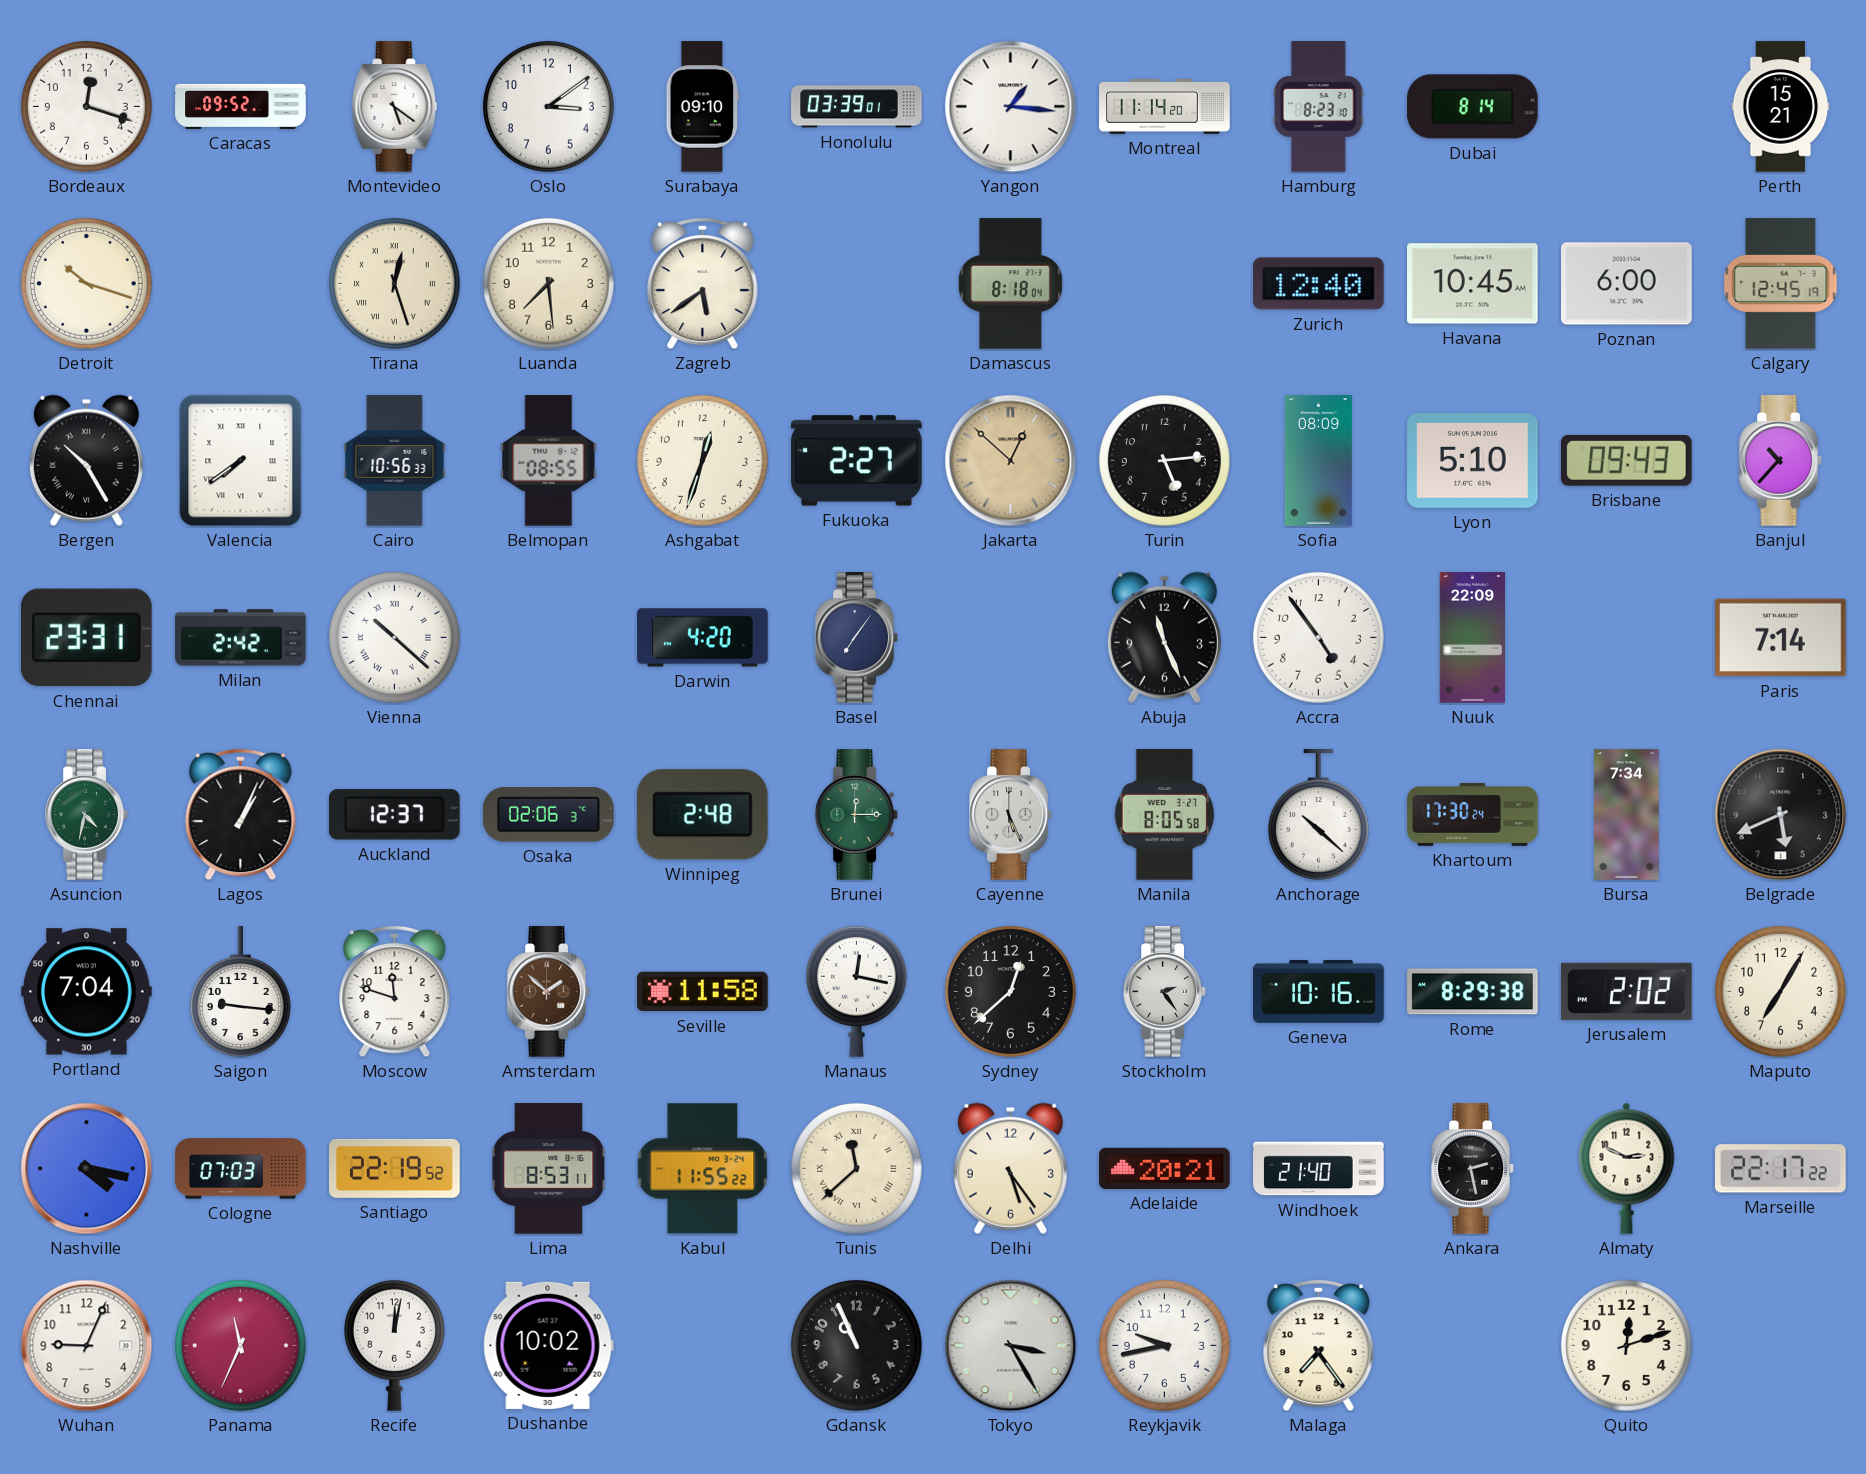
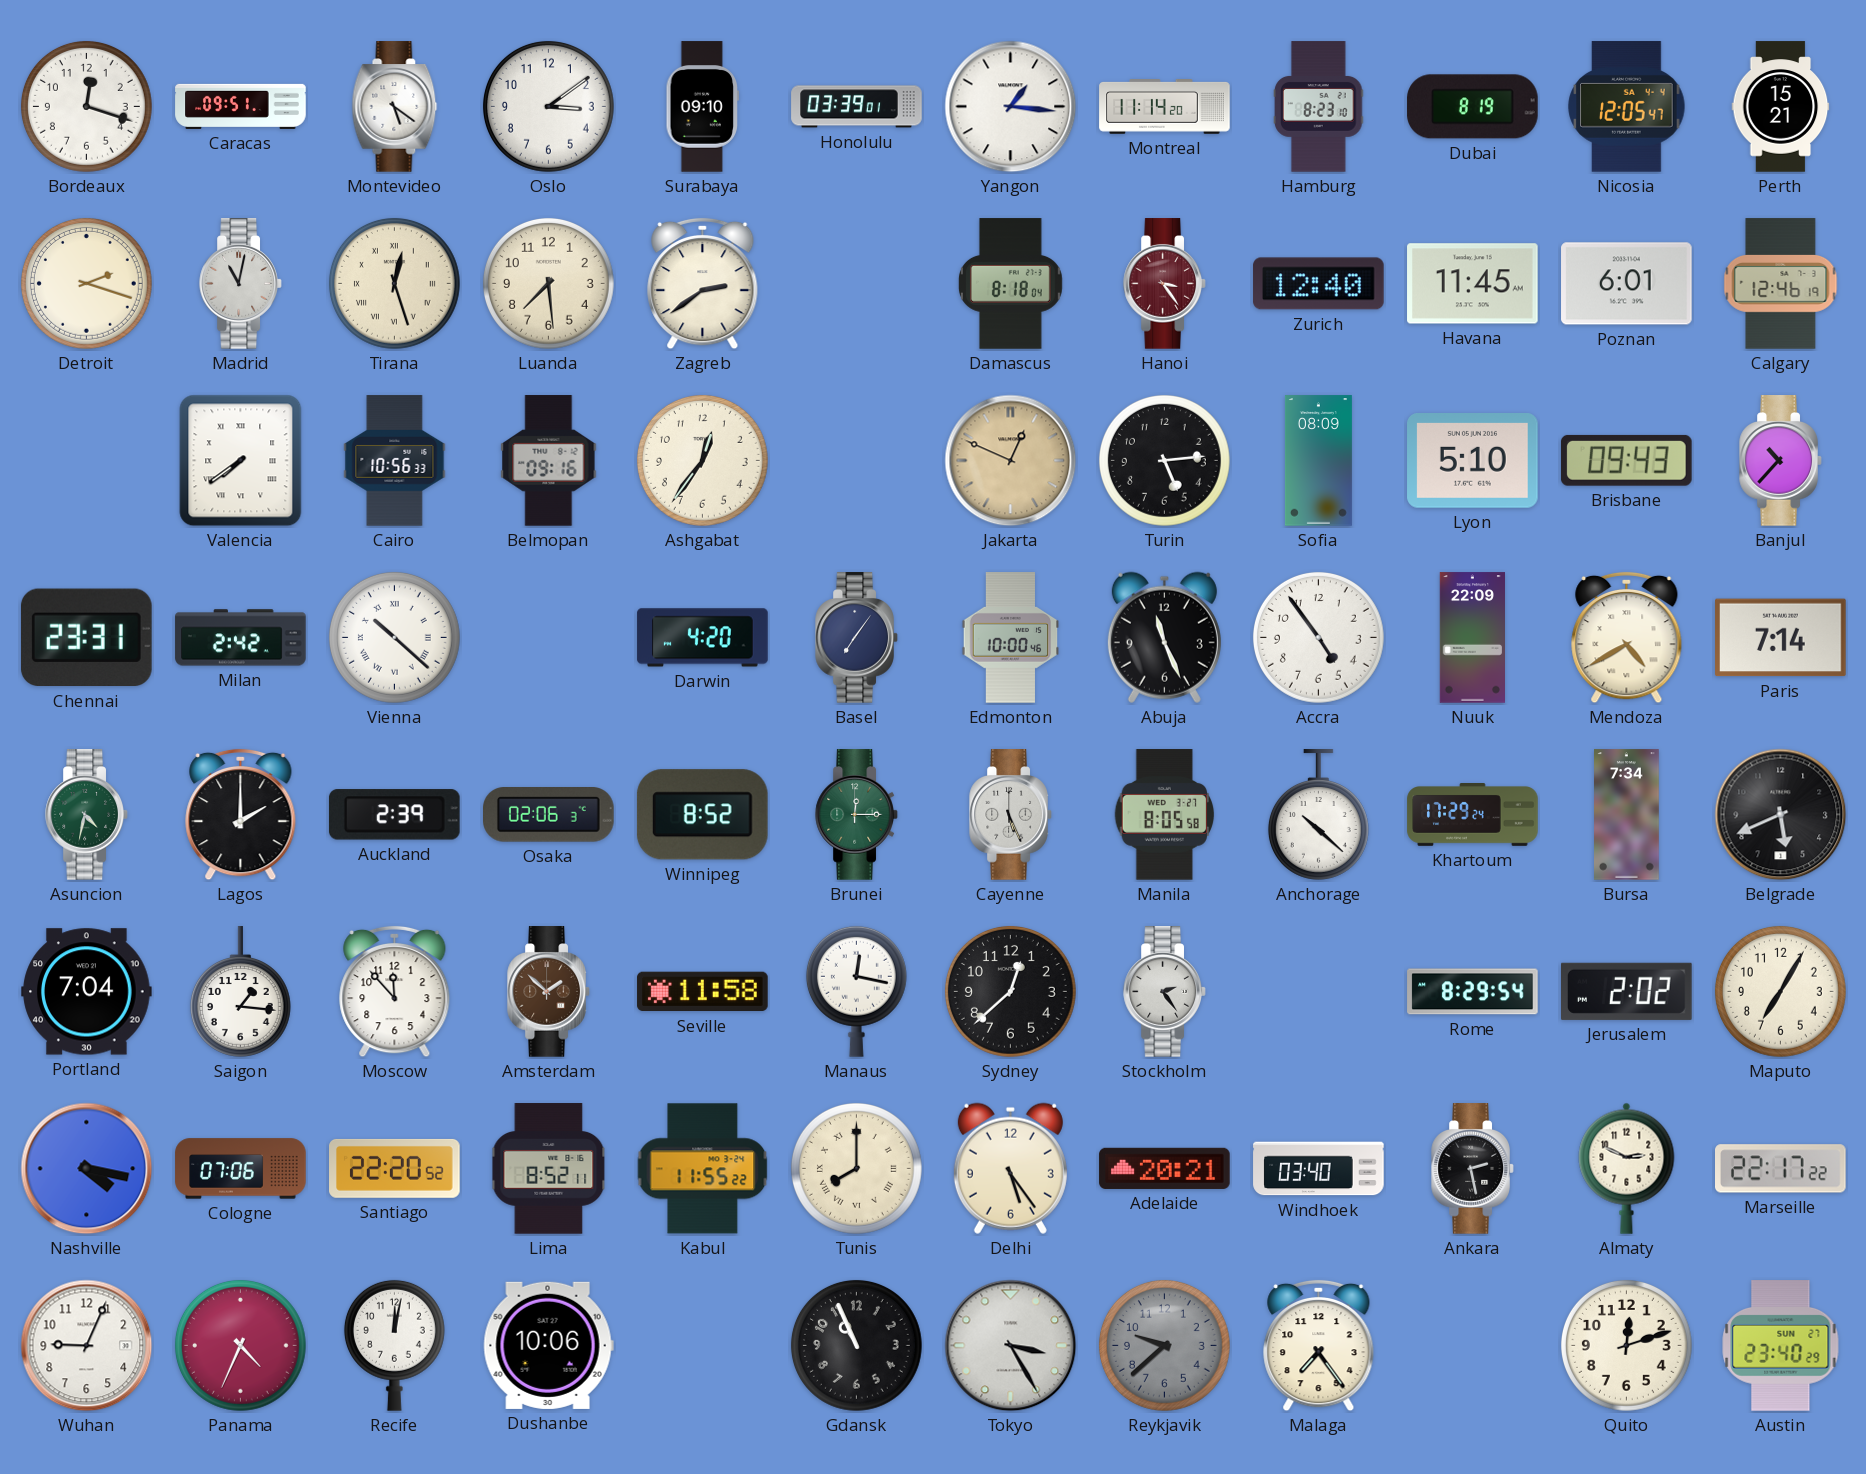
Caracas: 09:52 -> 09:51
Dubai: 8:14 -> 8:19
Nicosia: none -> 12:05
Detroit: 10:18 -> 2:18
Madrid: none -> 11:02
Zagreb: 5:39 -> 2:39
Hanoi: none -> 3:24
Havana: 10:45 -> 11:45
Poznan: 6:00 -> 6:01
Calgary: 12:45 -> 12:46
Bergen: 10:25 -> none
Belmopan: 08:55 -> 09:16
Ashgabat: 12:33 -> 12:36
Fukuoka: 2:27 -> none
Jakarta: 12:52 -> 12:49
Edmonton: none -> 10:00
Mendoza: none -> 4:40
Lagos: 1:04 -> 2:00
Auckland: 12:37 -> 2:39
Winnipeg: 2:48 -> 8:52
Khartoum: 17:30 -> 17:29
Saigon: 9:16 -> 1:16
Moscow: 11:48 -> 11:53
Geneva: 10:16 -> none
Rome: 8:29:38 -> 8:29:54
Cologne: 07:03 -> 07:06
Santiago: 22:19 -> 22:20
Lima: 8:53 -> 8:52
Tunis: 11:38 -> 8:00
Windhoek: 21:40 -> 03:40
Panama: 11:34 -> 4:34
Dushanbe: 10:02 -> 10:06
Reykjavik: 9:43 -> 9:38
Reykjavik dial: white -> grey
Austin: none -> 23:40
